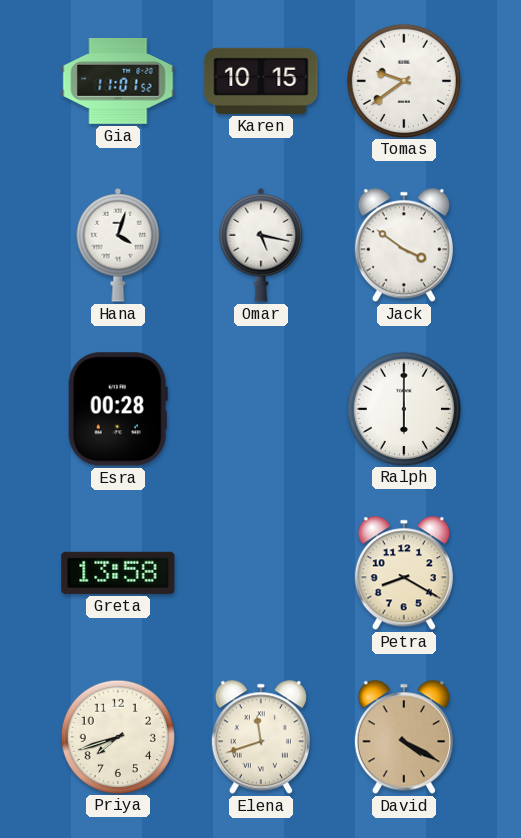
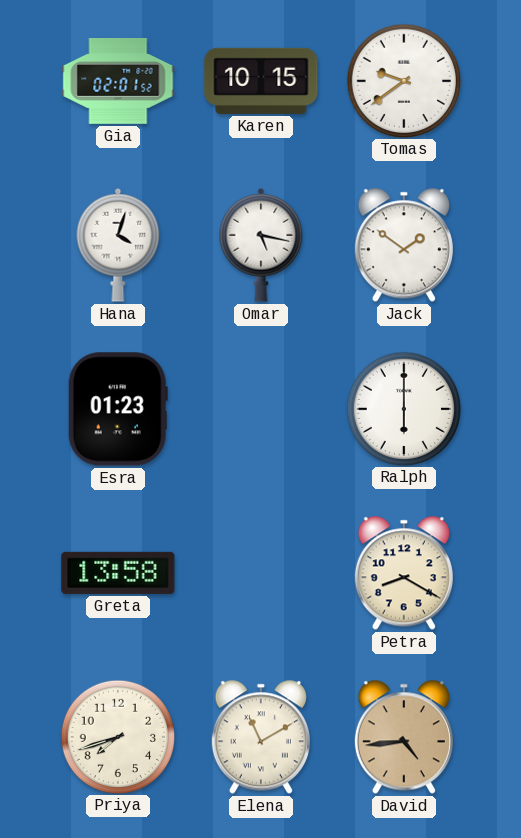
Gia: 11:01 -> 02:01
Jack: 3:51 -> 1:51
Esra: 00:28 -> 01:23
Elena: 11:42 -> 11:10
David: 4:20 -> 4:44
